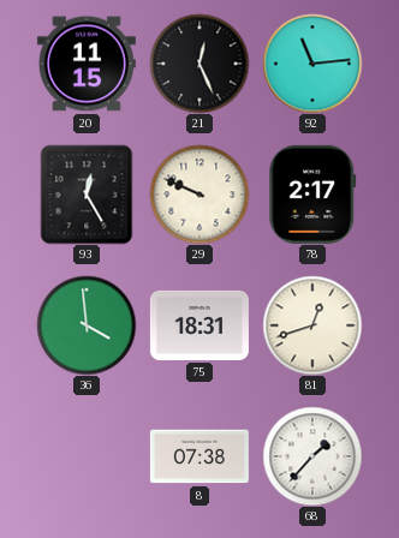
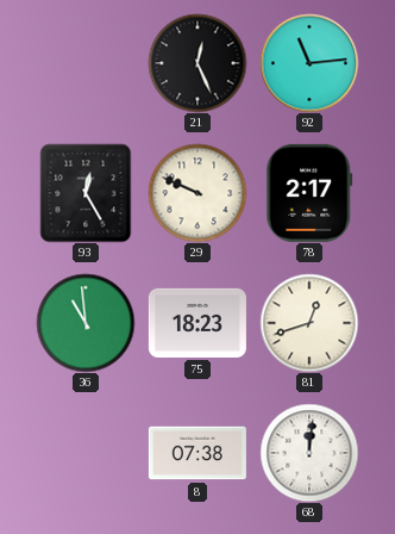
20: 11:15 -> none
36: 3:59 -> 10:59
75: 18:31 -> 18:23
68: 1:37 -> 12:01
